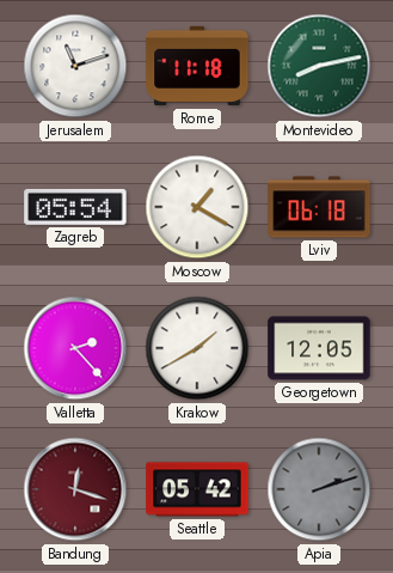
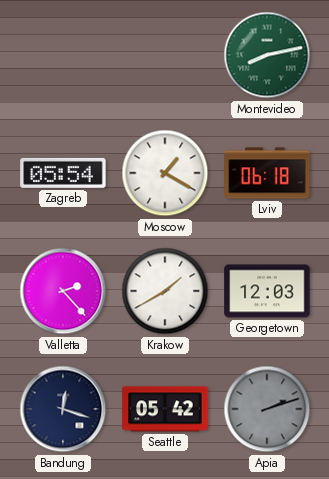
Jerusalem: 11:12 -> none
Rome: 11:18 -> none
Georgetown: 12:05 -> 12:03
Bandung dial: burgundy -> navy
